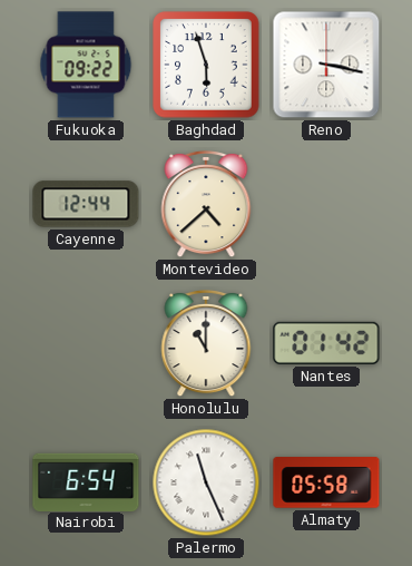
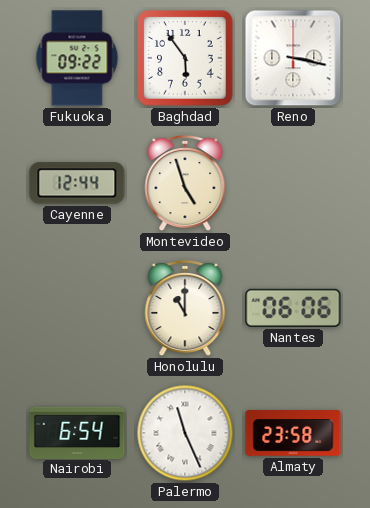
Baghdad: 5:57 -> 5:54
Montevideo: 4:38 -> 4:57
Nantes: 01:42 -> 06:06
Almaty: 05:58 -> 23:58
